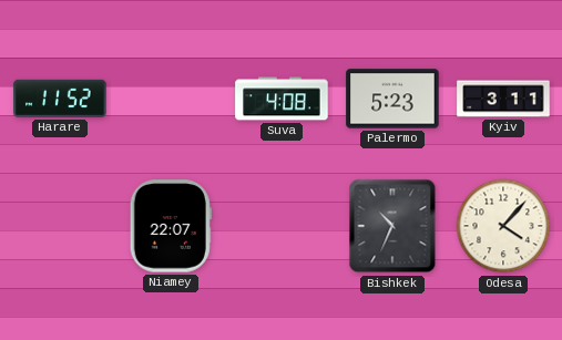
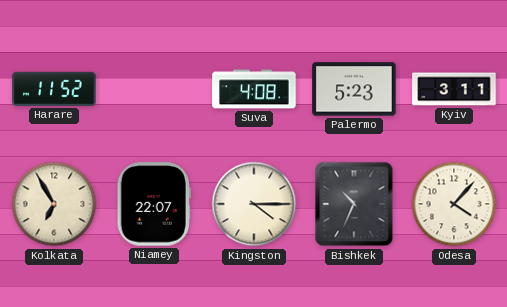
Kolkata: none -> 6:55
Kingston: none -> 4:15
